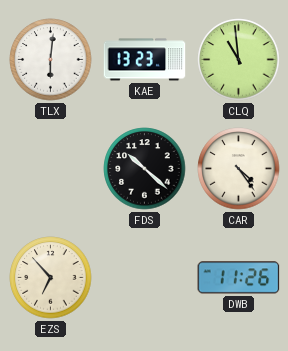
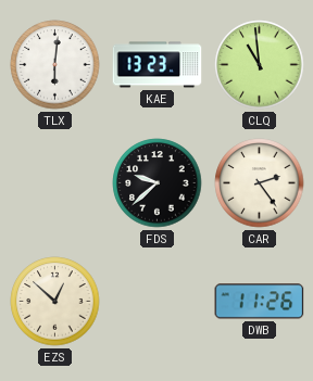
FDS: 10:22 -> 9:38
CAR: 4:24 -> 2:24
EZS: 6:53 -> 12:52
